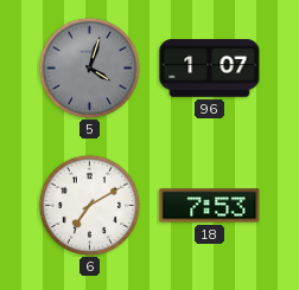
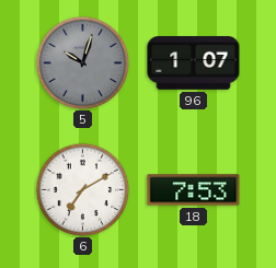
5: 4:03 -> 10:03
